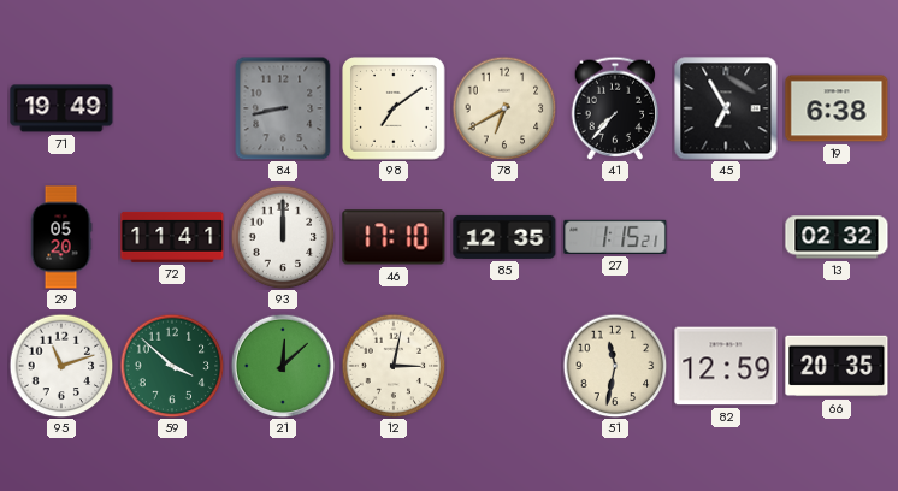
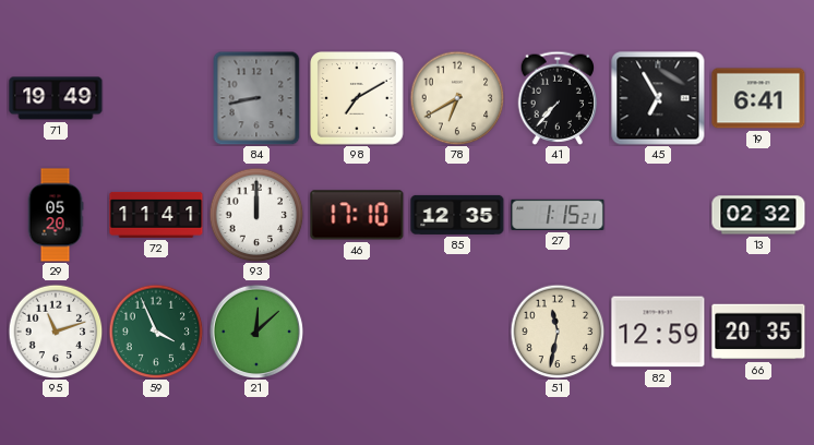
98: 7:09 -> 7:10
19: 6:38 -> 6:41
59: 3:52 -> 3:56
12: 3:02 -> none
